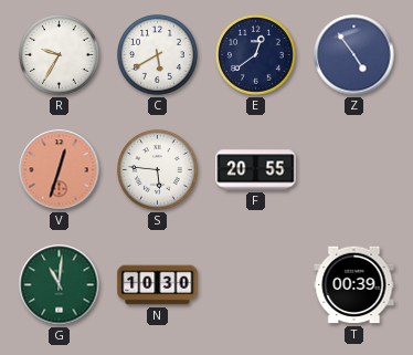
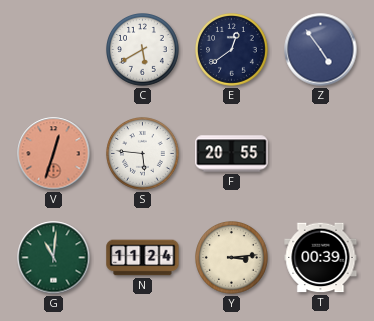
R: 9:35 -> none
N: 10:30 -> 11:24
Y: none -> 3:14
